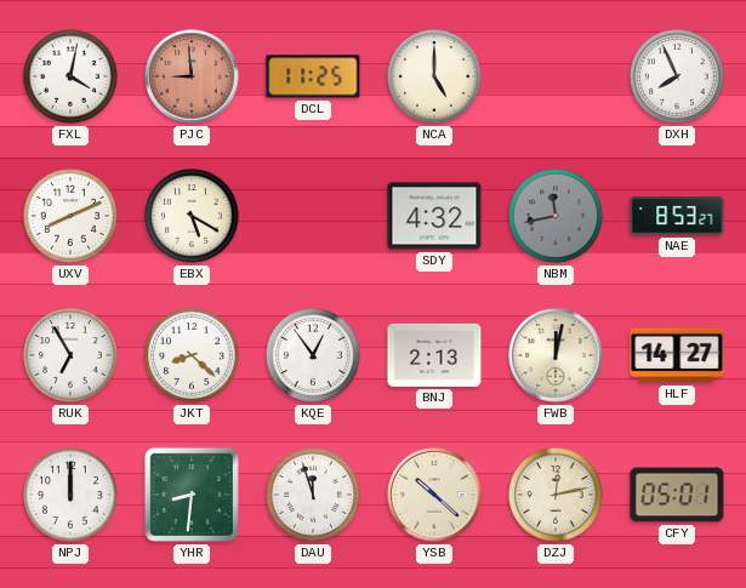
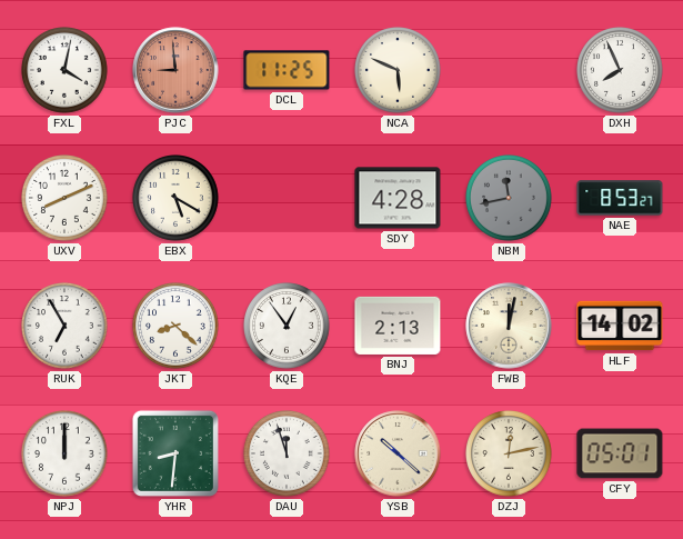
NCA: 5:00 -> 5:49
SDY: 4:32 -> 4:28
HLF: 14:27 -> 14:02
